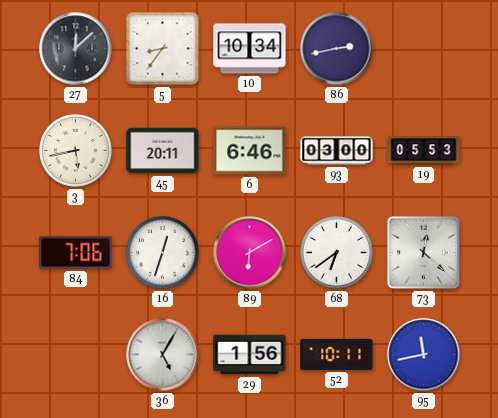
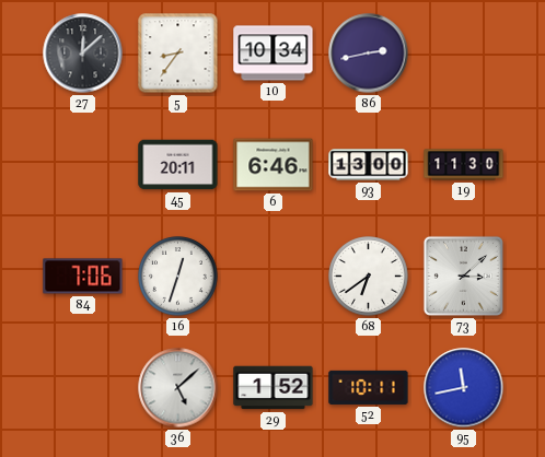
3: 5:43 -> none
93: 03:00 -> 13:00
19: 05:53 -> 11:30
89: 6:10 -> none
73: 12:22 -> 3:08
36: 5:05 -> 5:08
29: 1:56 -> 1:52
